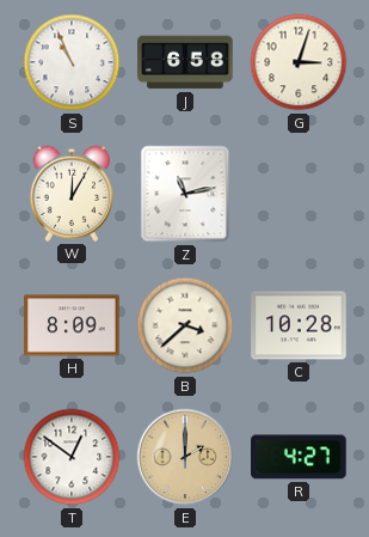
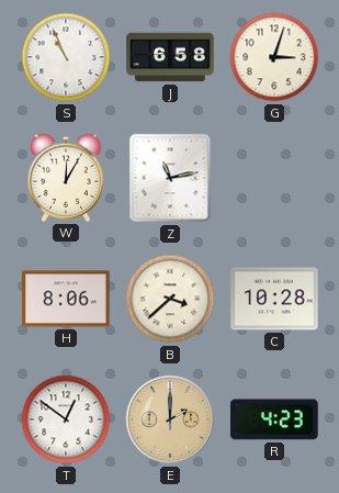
H: 8:09 -> 8:06
R: 4:27 -> 4:23
